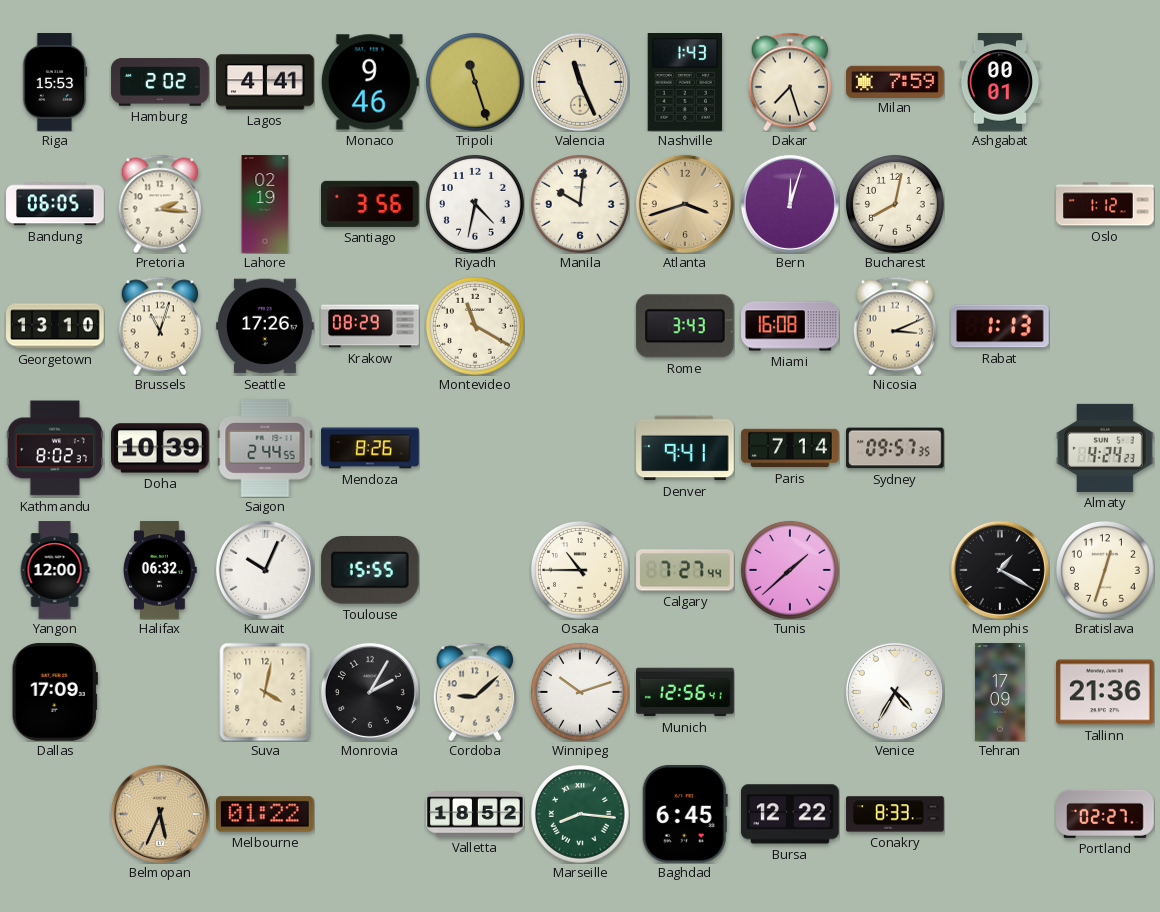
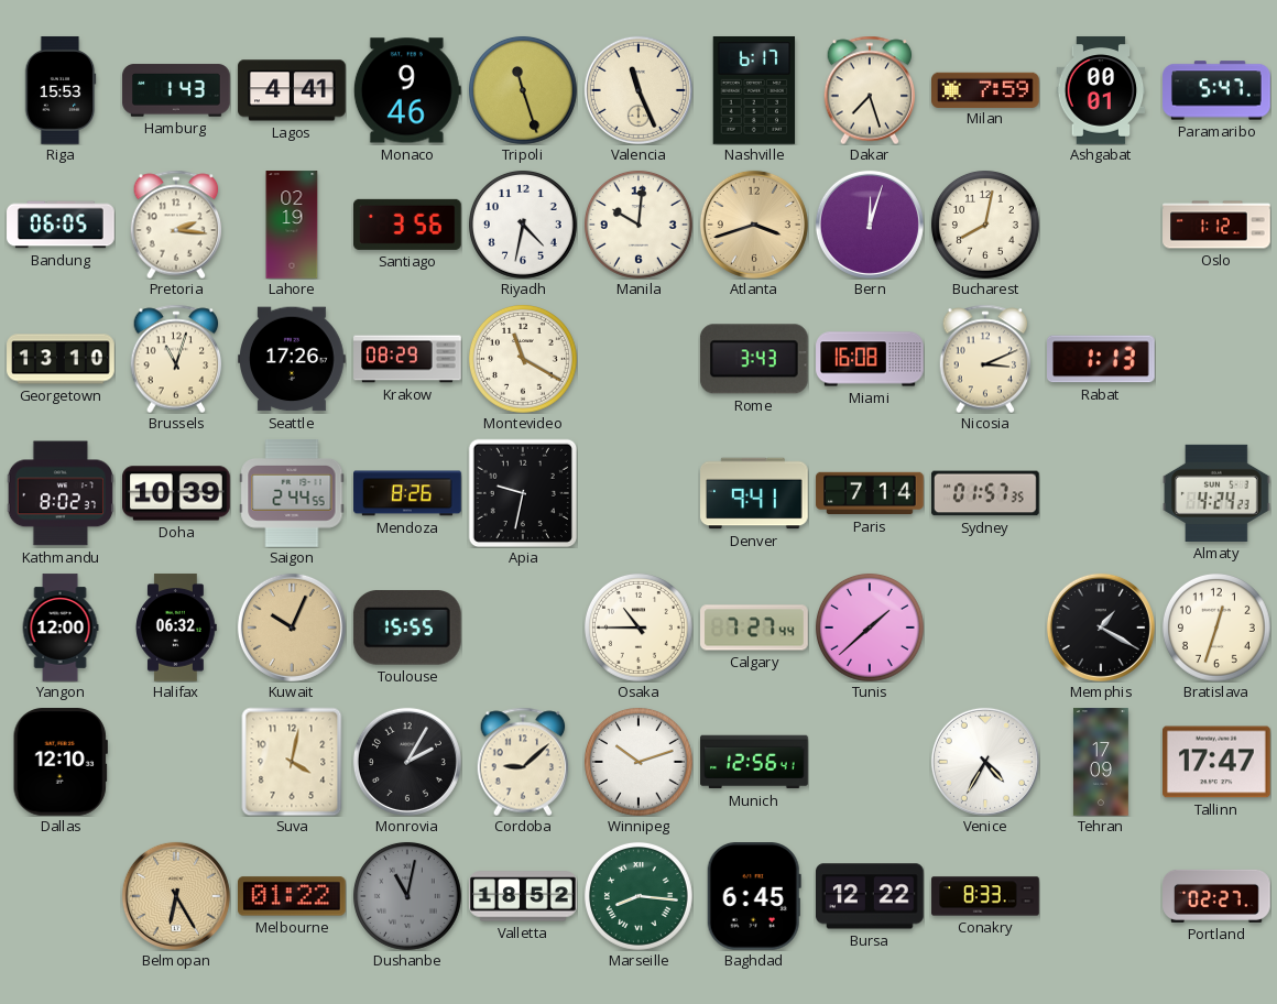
Hamburg: 2:02 -> 1:43
Nashville: 1:43 -> 6:17
Paramaribo: none -> 5:47
Apia: none -> 9:32
Sydney: 09:57 -> 01:57
Kuwait dial: white -> champagne
Dallas: 17:09 -> 12:10
Tallinn: 21:36 -> 17:47
Belmopan: 5:34 -> 6:25
Dushanbe: none -> 11:02
